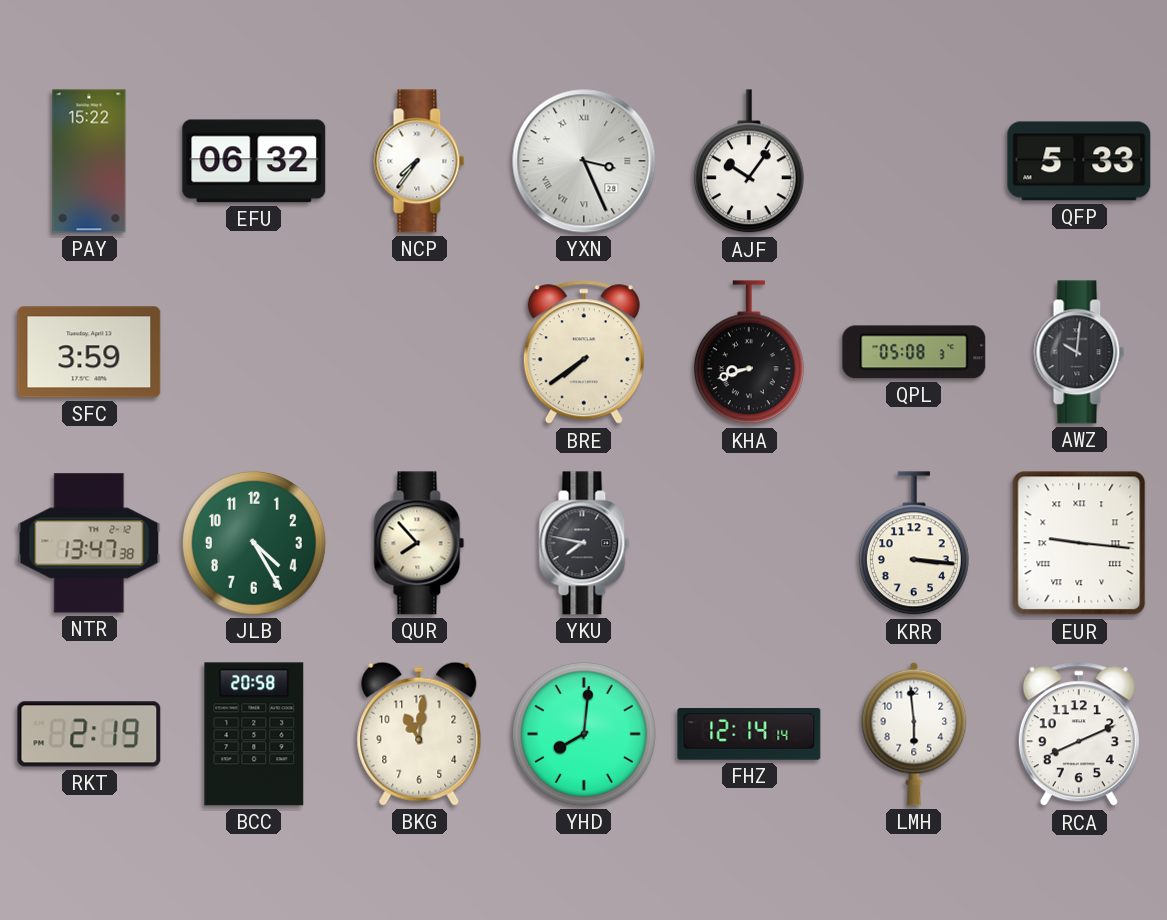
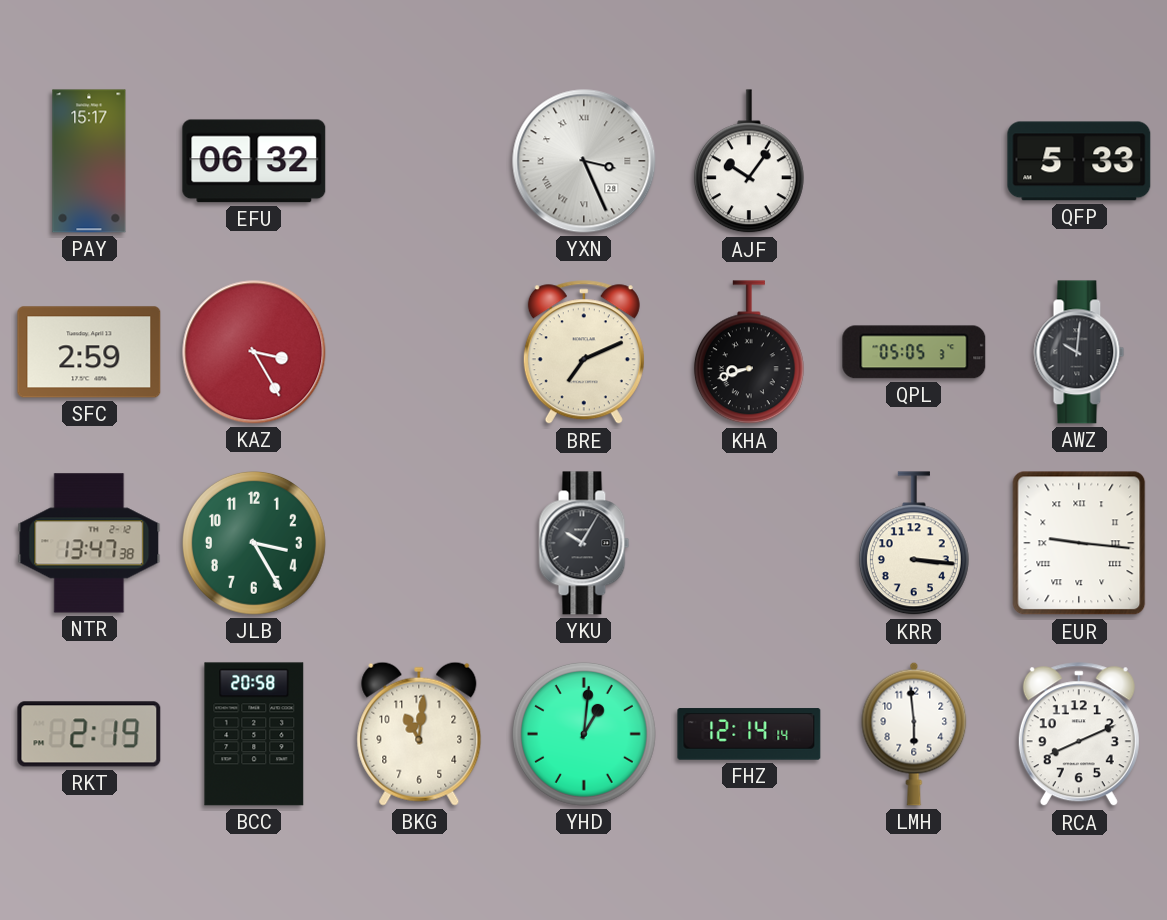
PAY: 15:22 -> 15:17
NCP: 7:36 -> none
SFC: 3:59 -> 2:59
KAZ: none -> 3:25
BRE: 7:39 -> 7:11
QPL: 05:08 -> 05:05
JLB: 4:25 -> 3:25
QUR: 7:53 -> none
YKU: 7:47 -> 10:05
YHD: 8:01 -> 1:01
